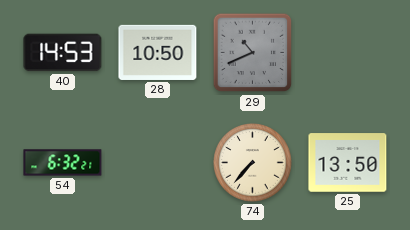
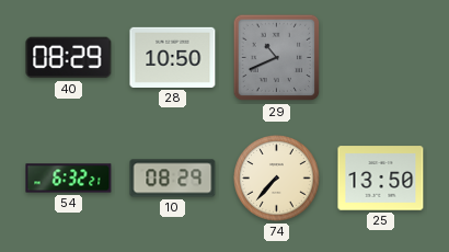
40: 14:53 -> 08:29
10: none -> 08:29
